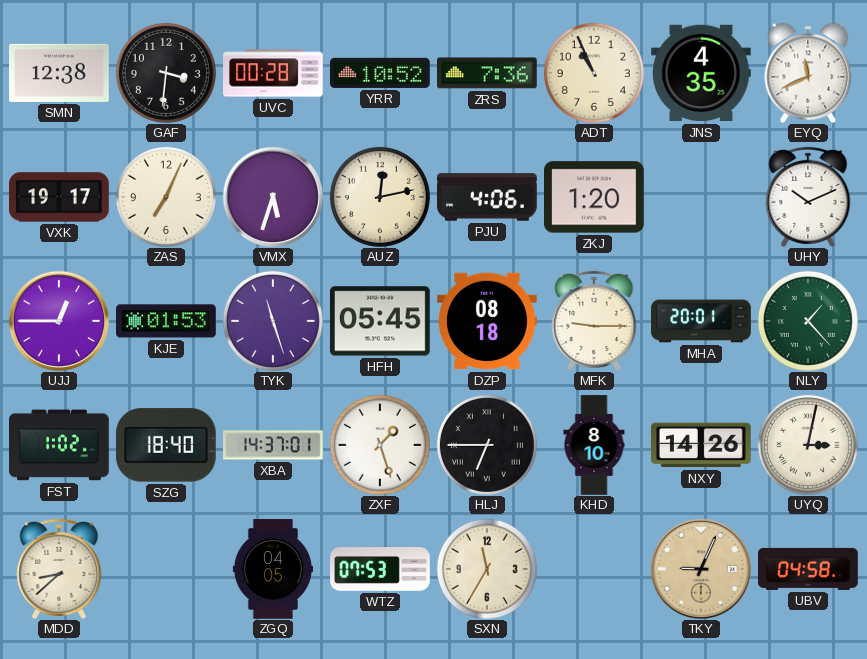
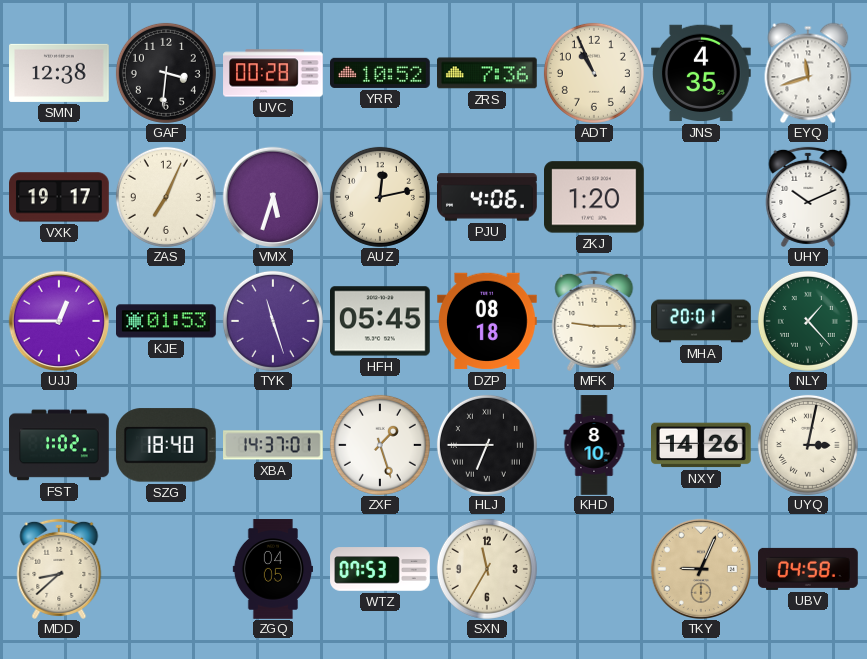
EYQ: 11:41 -> 11:42
